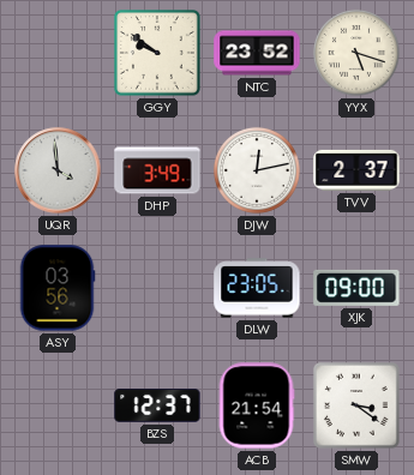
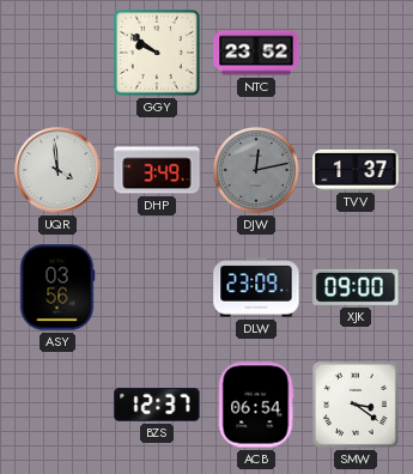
YYX: 5:18 -> none
DJW dial: white -> grey
TVV: 2:37 -> 1:37
DLW: 23:05 -> 23:09
ACB: 21:54 -> 06:54
